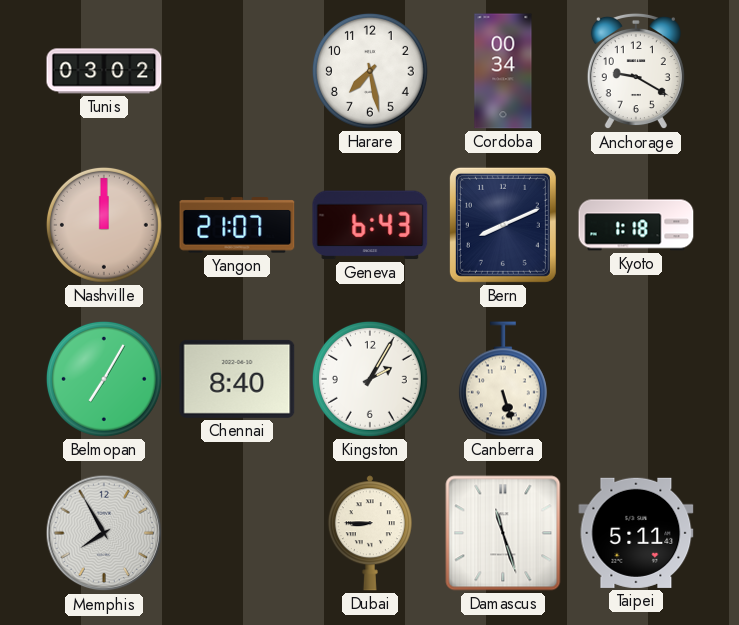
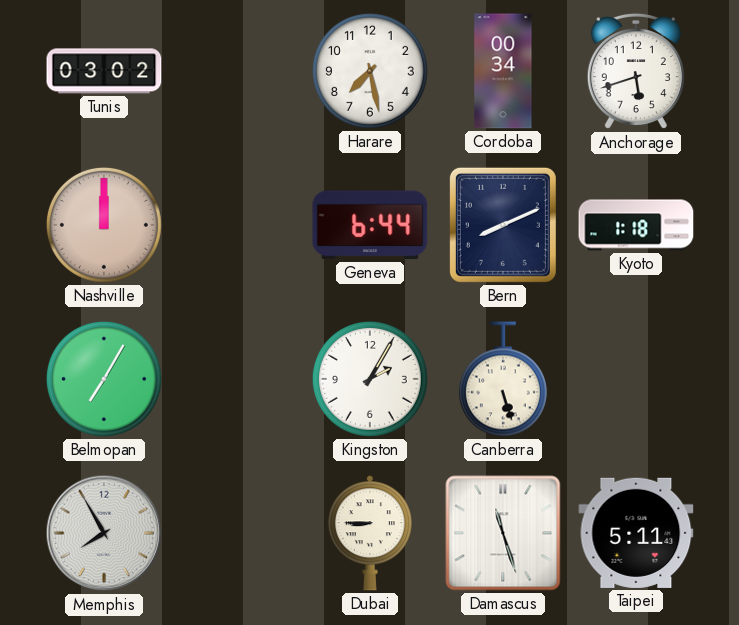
Anchorage: 9:20 -> 5:42
Yangon: 21:07 -> none
Geneva: 6:43 -> 6:44
Chennai: 8:40 -> none
